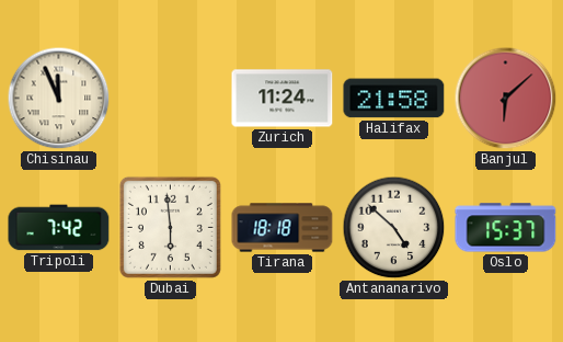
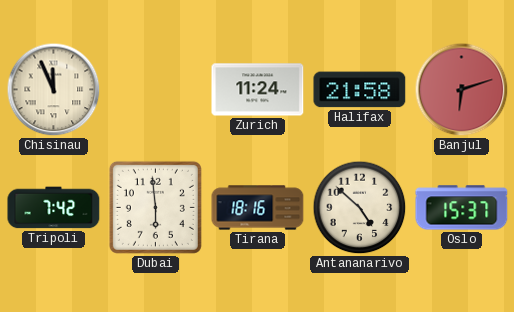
Banjul: 6:08 -> 6:12
Tirana: 18:18 -> 18:16
